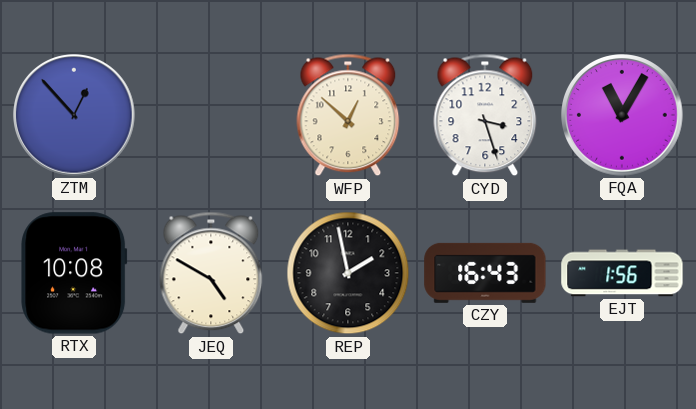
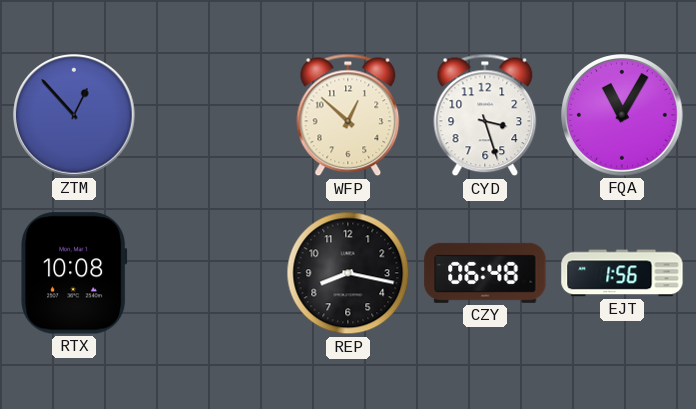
JEQ: 4:50 -> none
REP: 1:58 -> 8:17
CZY: 16:43 -> 06:48
